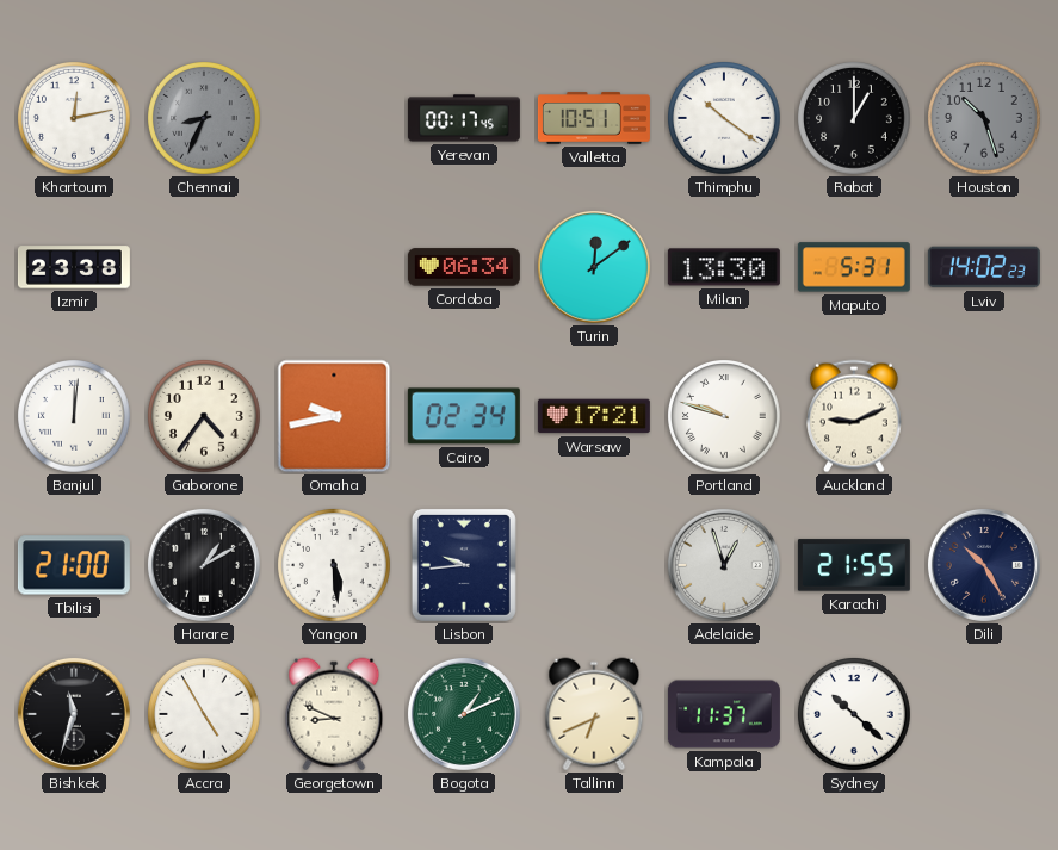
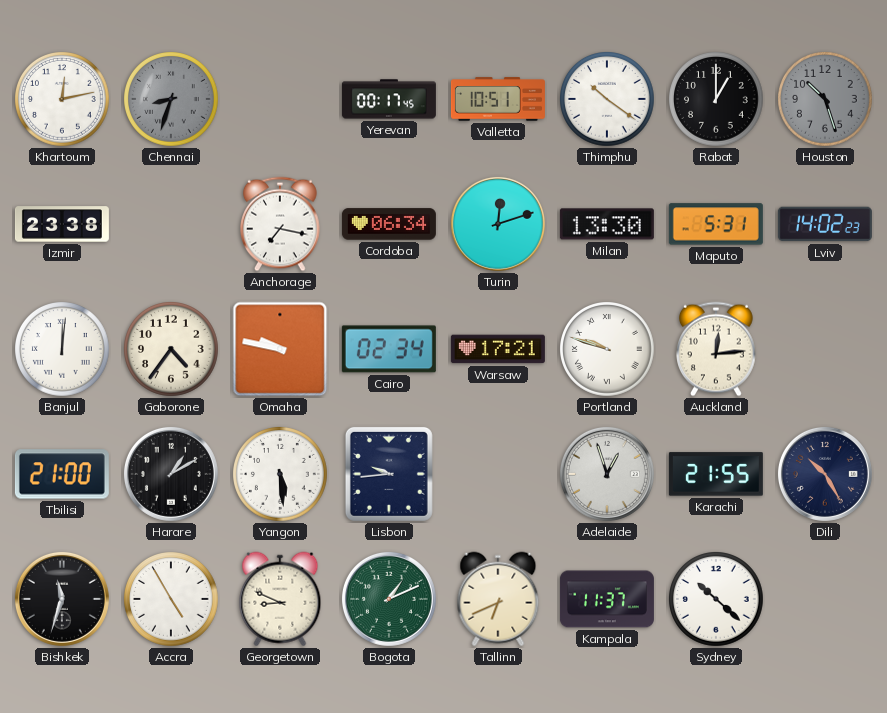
Chennai: 8:34 -> 8:33
Anchorage: none -> 7:17
Turin: 12:09 -> 12:12
Omaha: 9:43 -> 9:47
Auckland: 9:11 -> 12:14
